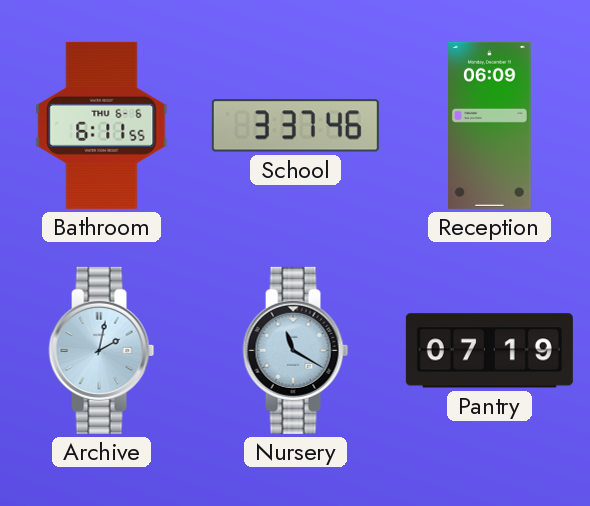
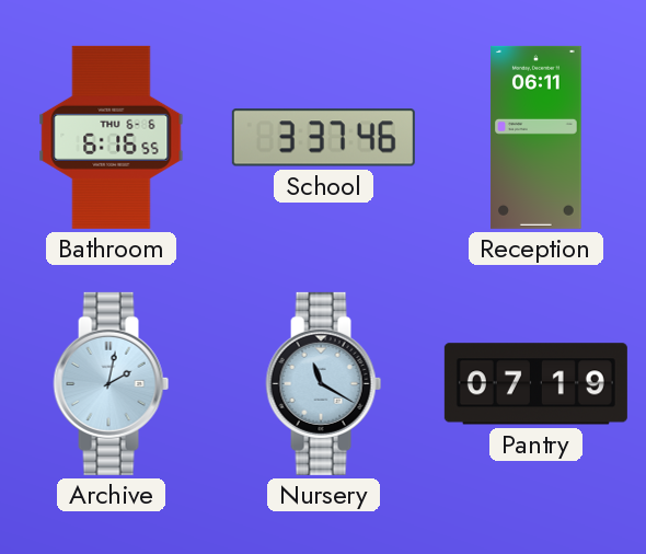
Bathroom: 6:11 -> 6:16
Reception: 06:09 -> 06:11
